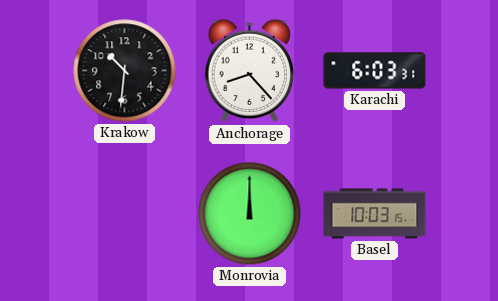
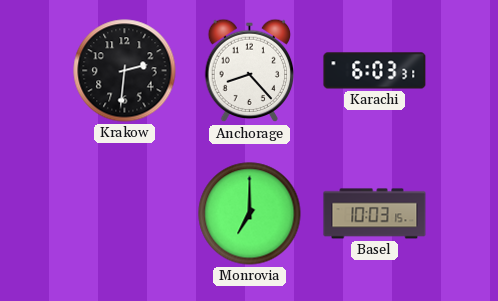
Krakow: 10:31 -> 2:31
Monrovia: 12:00 -> 7:00
